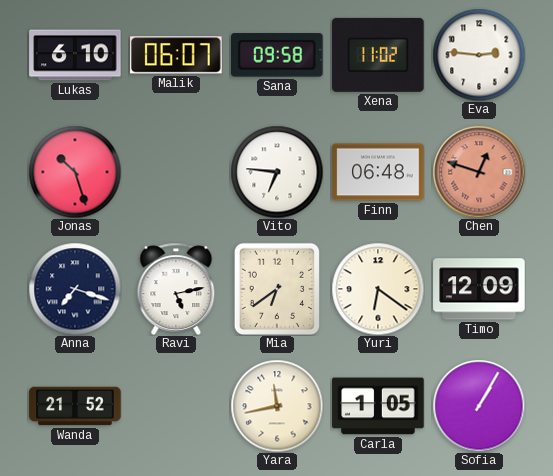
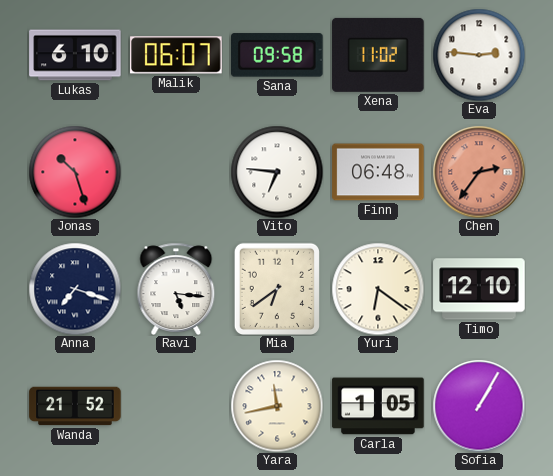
Chen: 12:48 -> 2:36
Ravi: 5:13 -> 5:16
Timo: 12:09 -> 12:10
